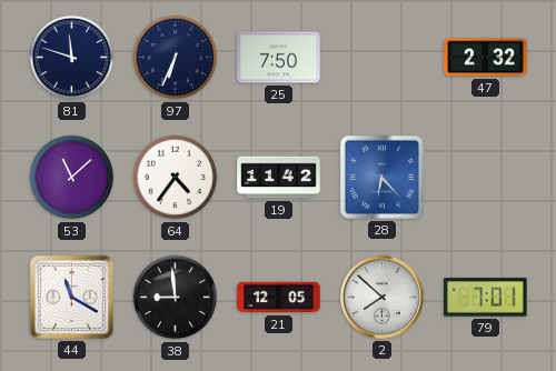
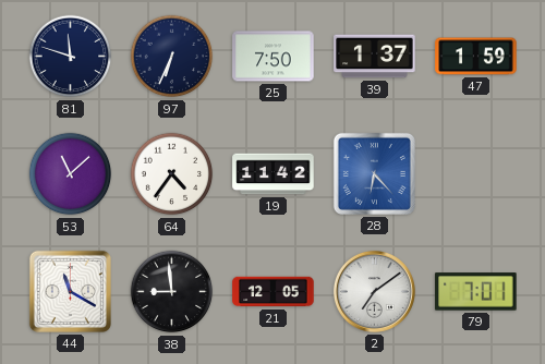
39: none -> 1:37
47: 2:32 -> 1:59
2: 7:52 -> 7:09
